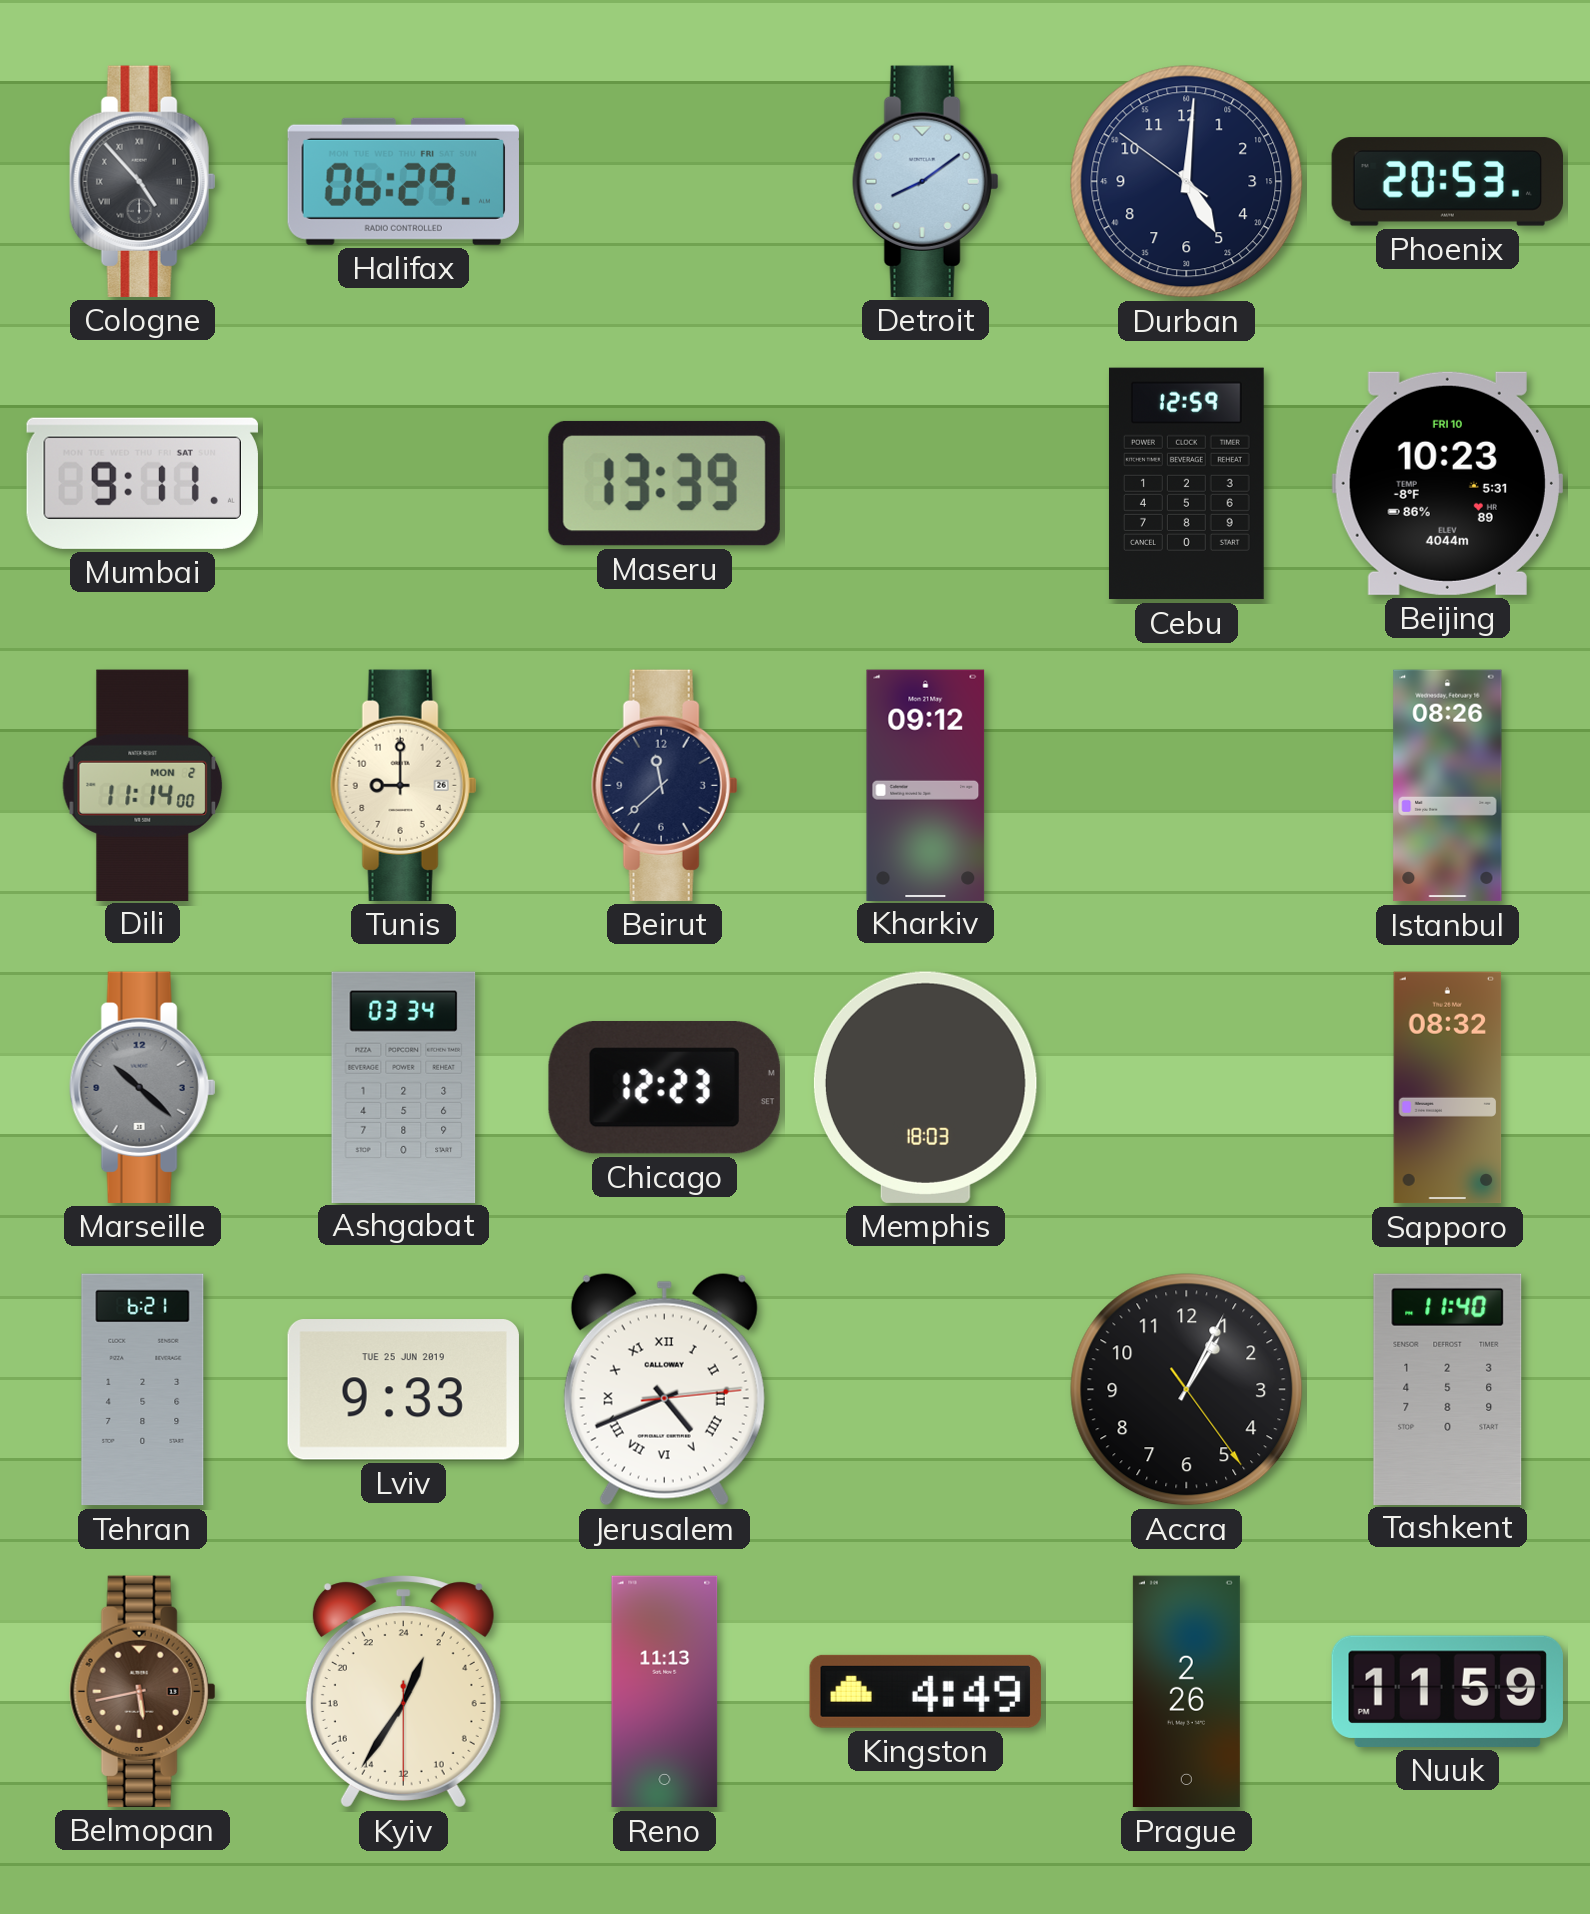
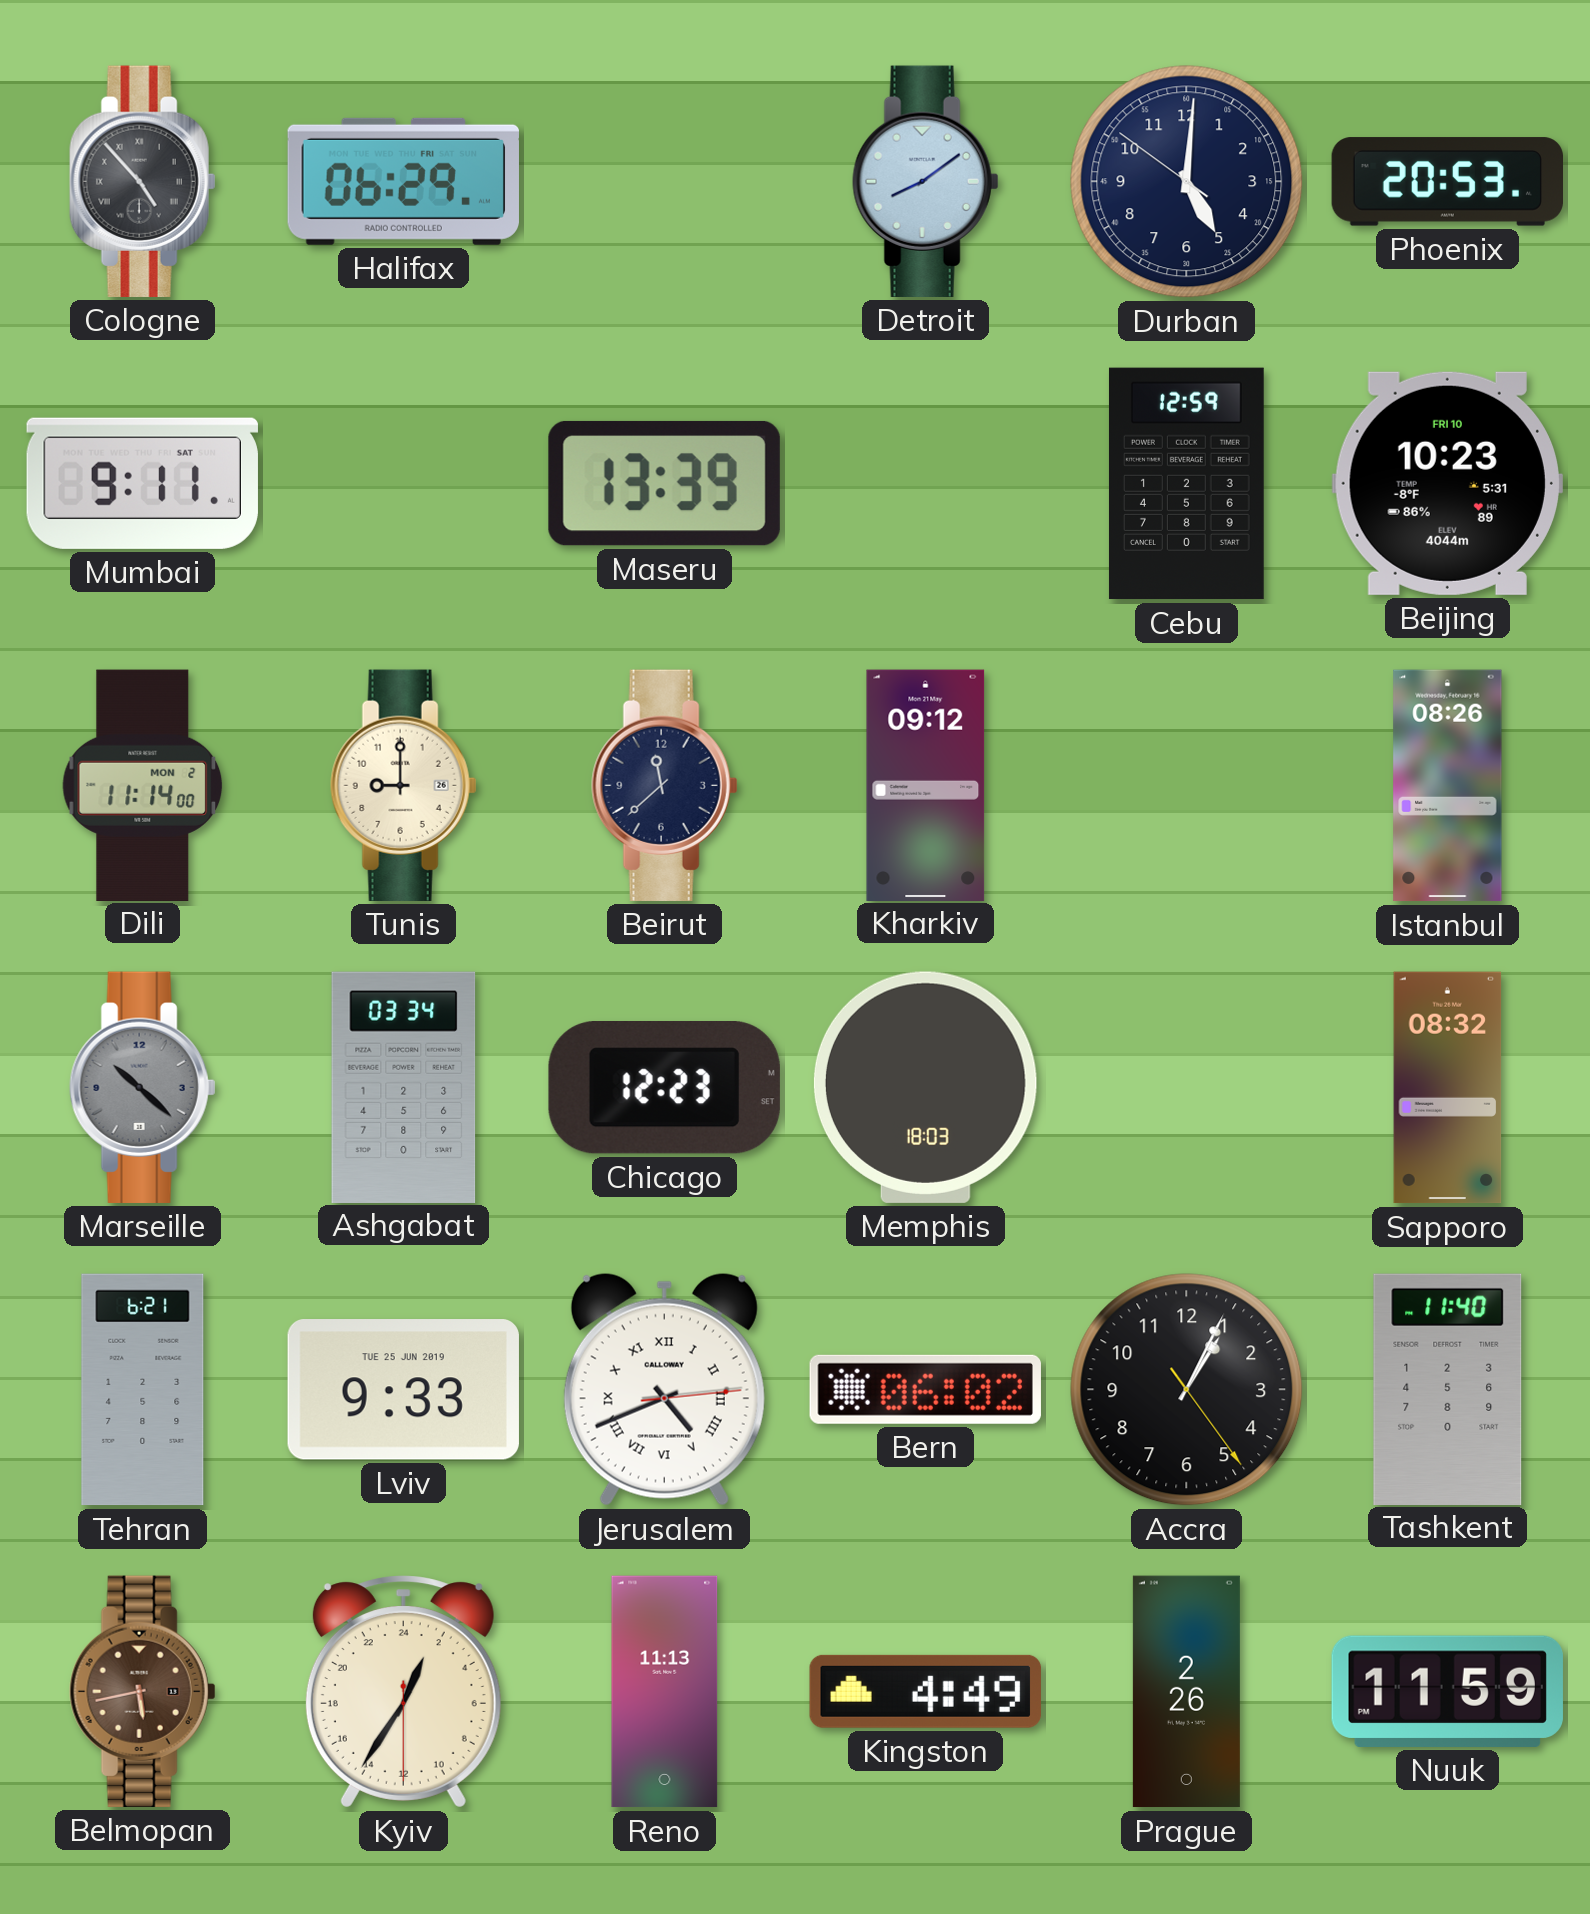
Bern: none -> 06:02
